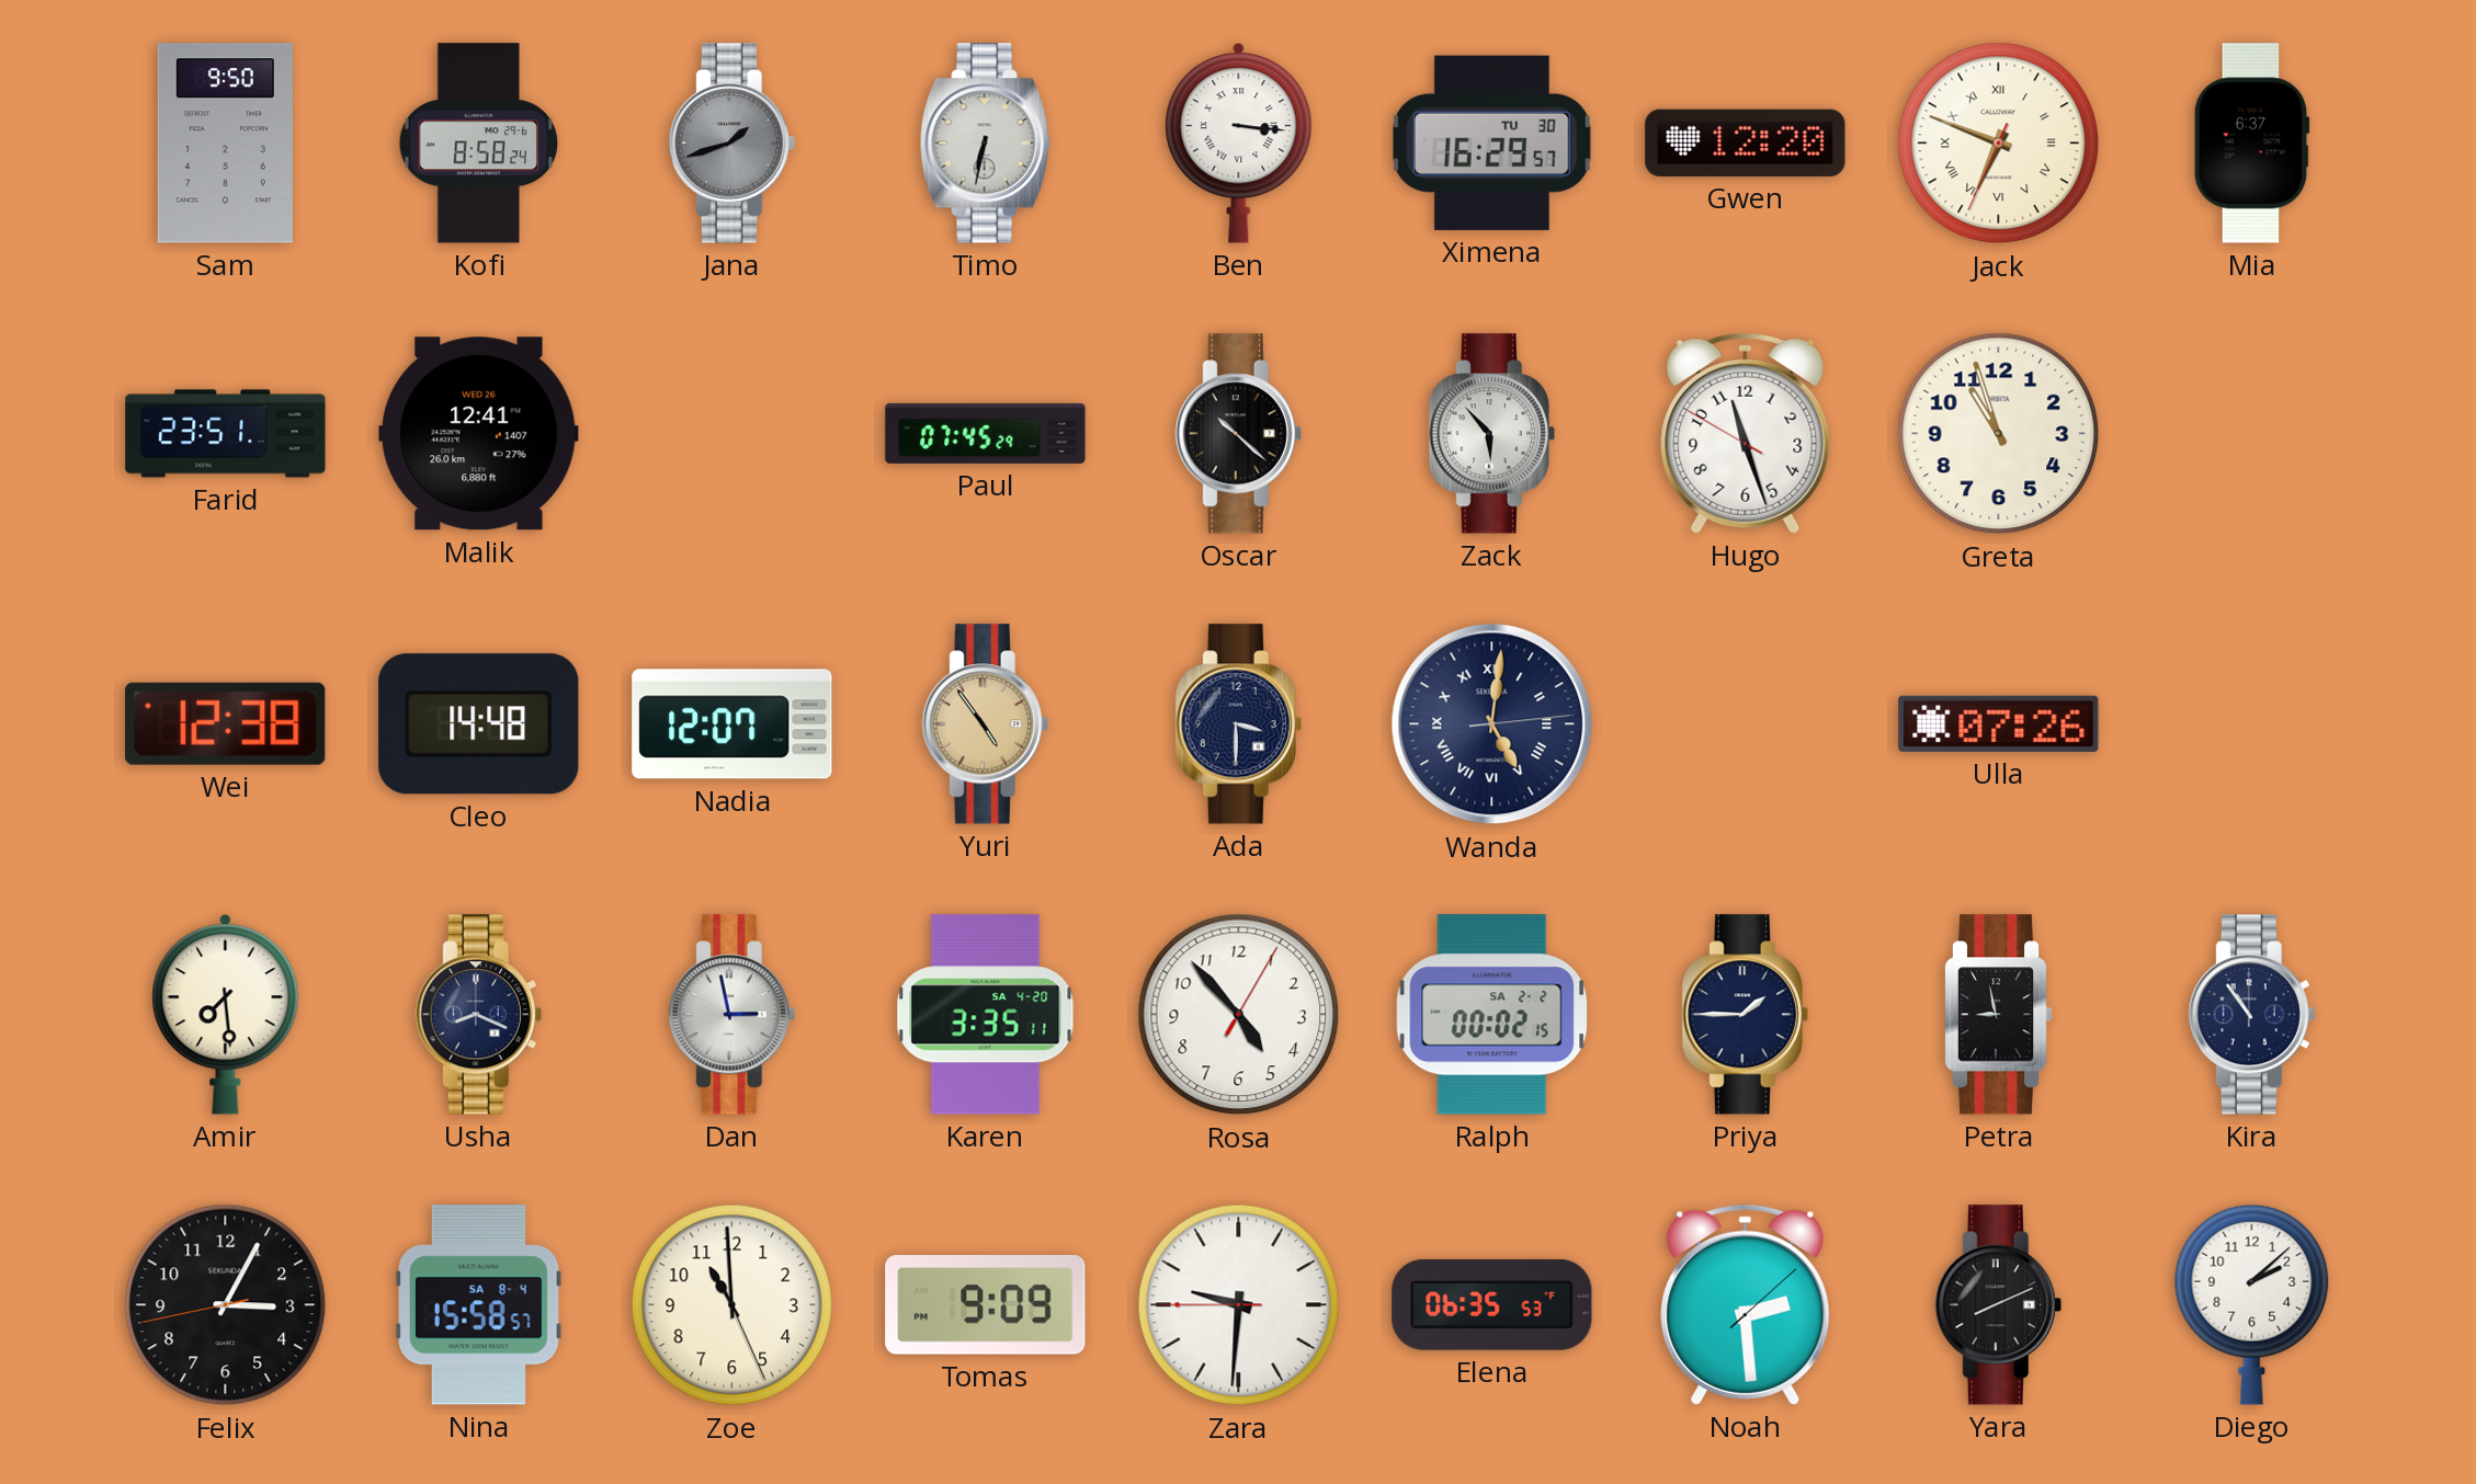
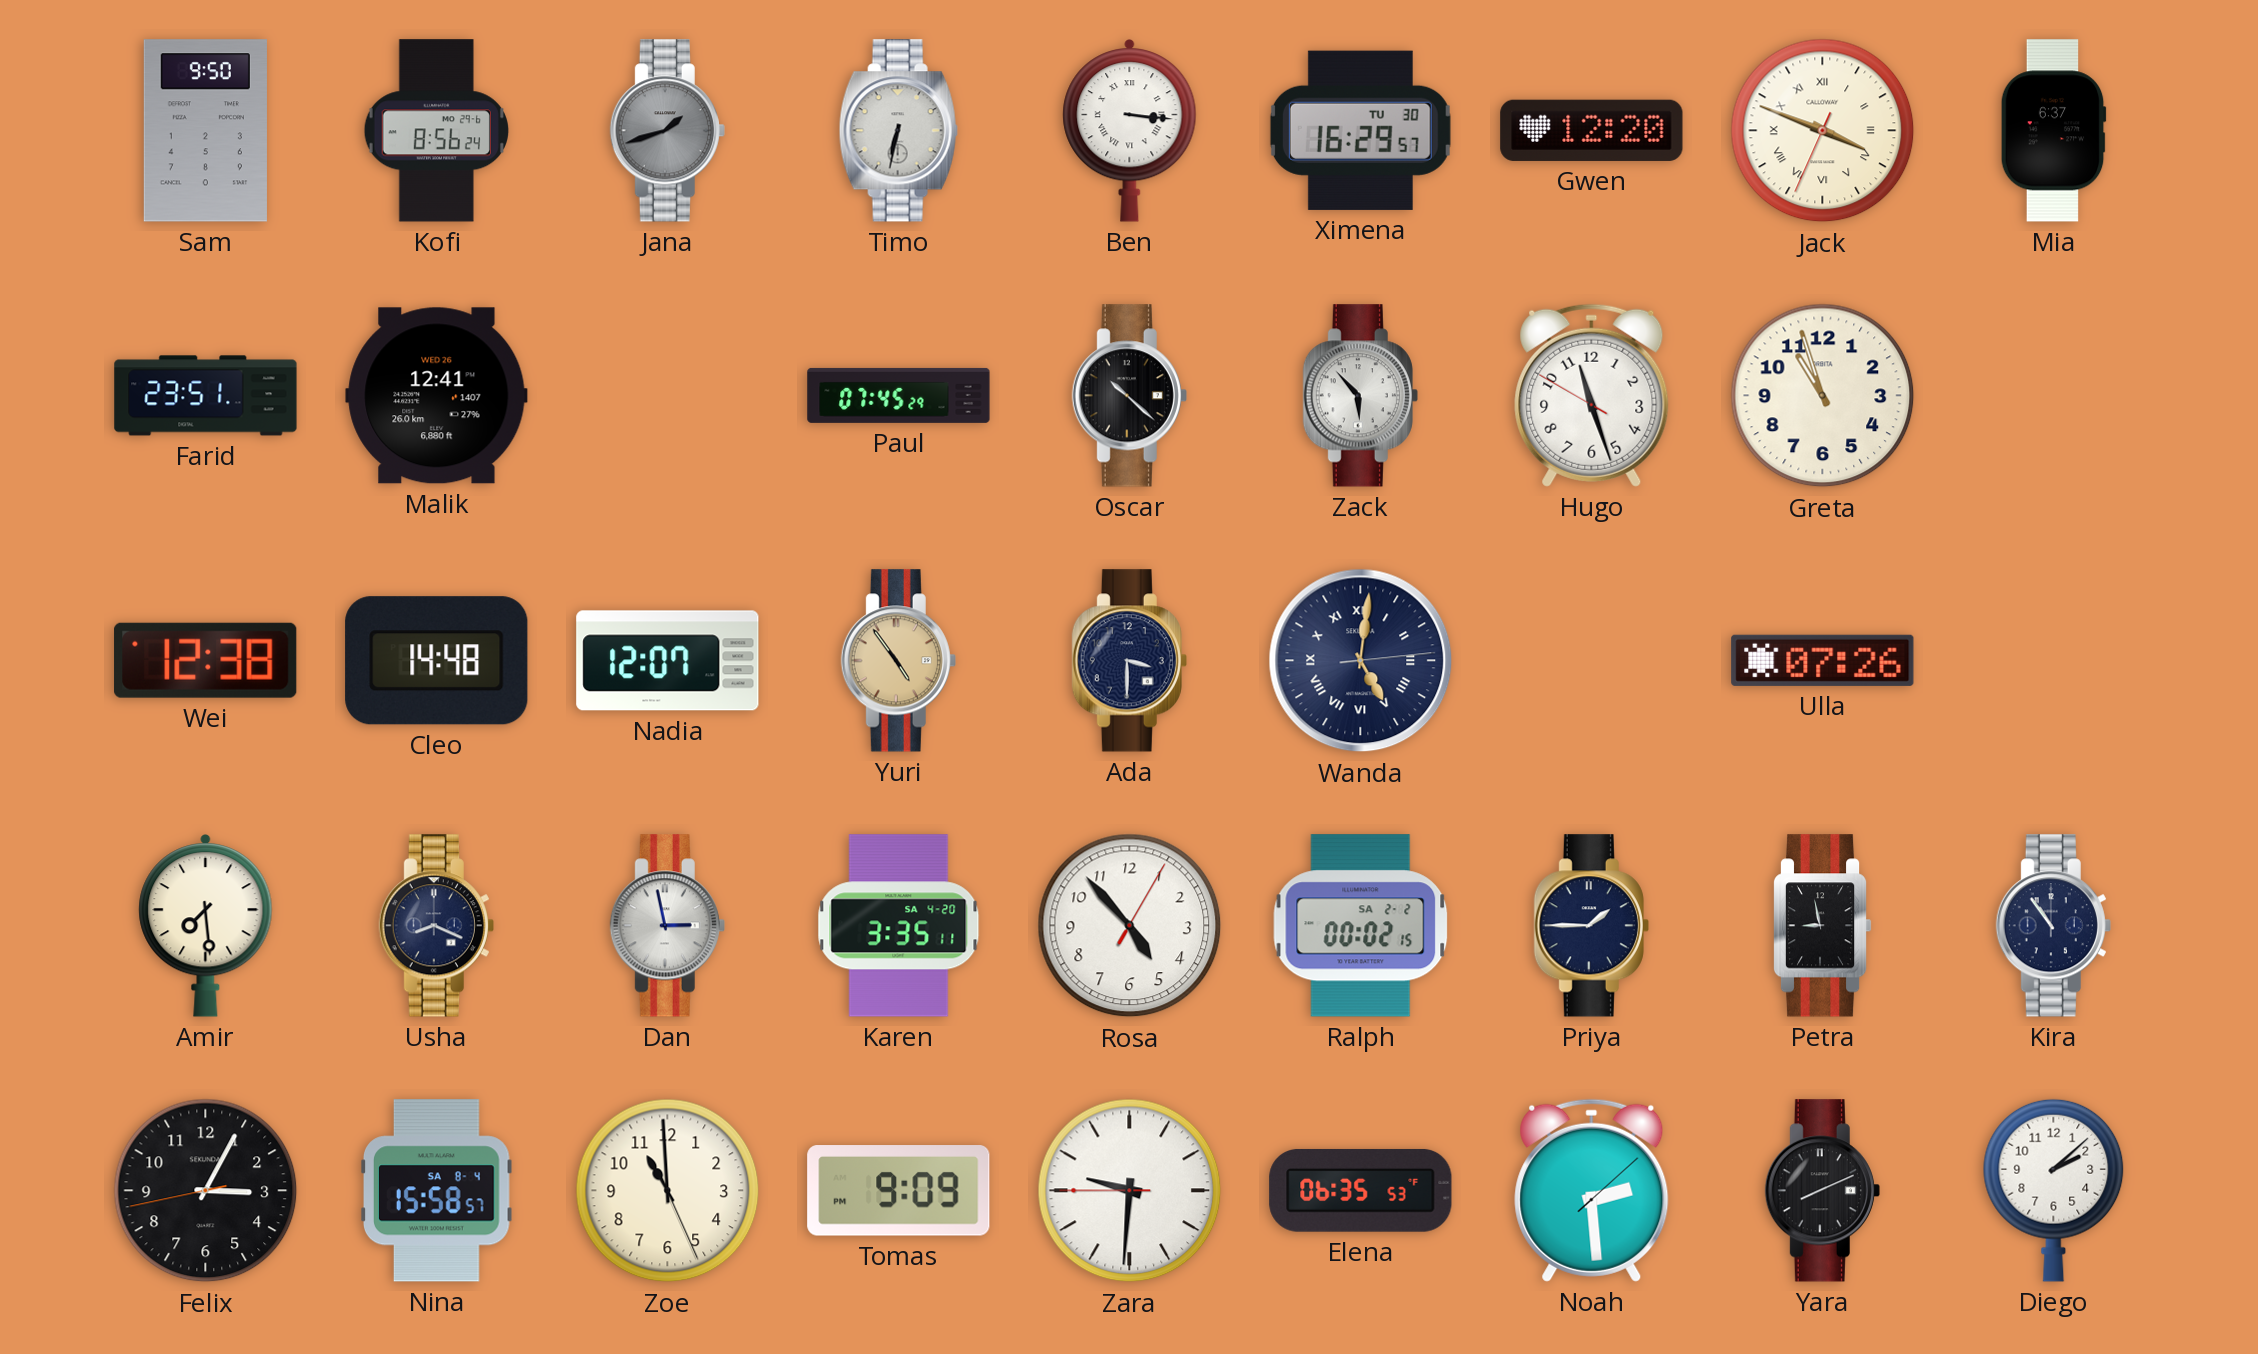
Kofi: 8:58 -> 8:56
Jack: 6:48 -> 3:48
